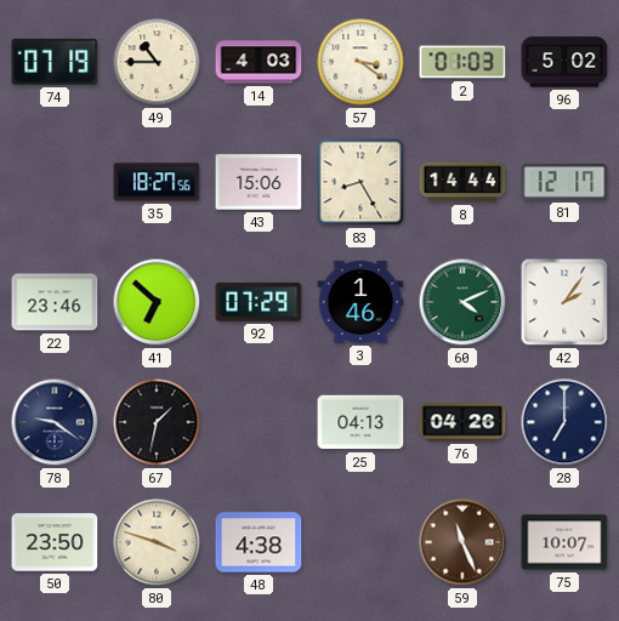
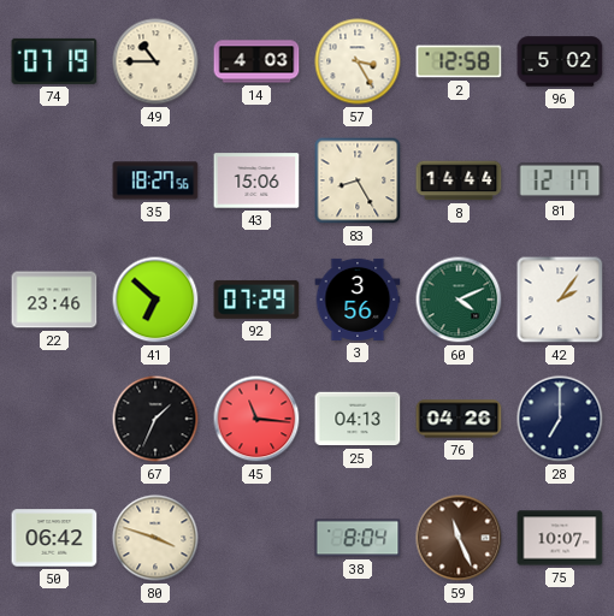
57: 3:21 -> 3:25
2: 01:03 -> 12:58
3: 1:46 -> 3:56
78: 9:21 -> none
67: 1:32 -> 1:34
45: none -> 11:16
50: 23:50 -> 06:42
48: 4:38 -> none
38: none -> 8:04
